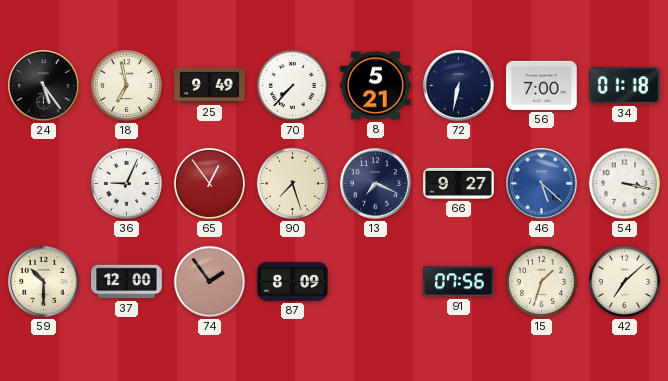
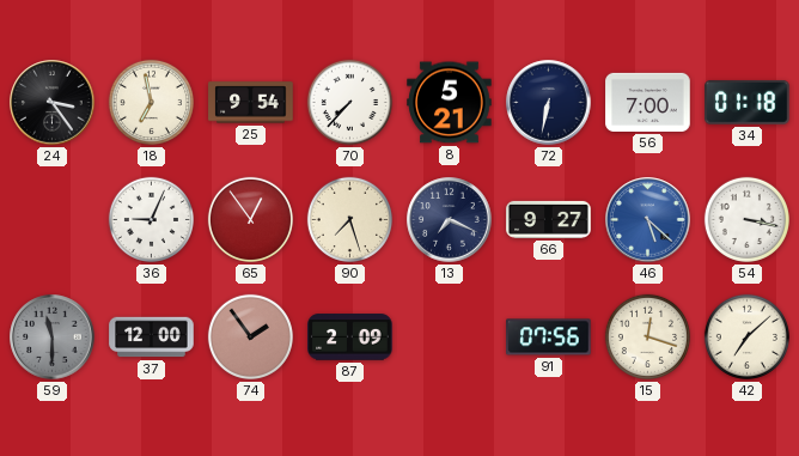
24: 5:24 -> 3:24
25: 9:49 -> 9:54
59: 10:30 -> 11:30
59 dial: cream -> grey
87: 8:09 -> 2:09
15: 1:33 -> 12:18
